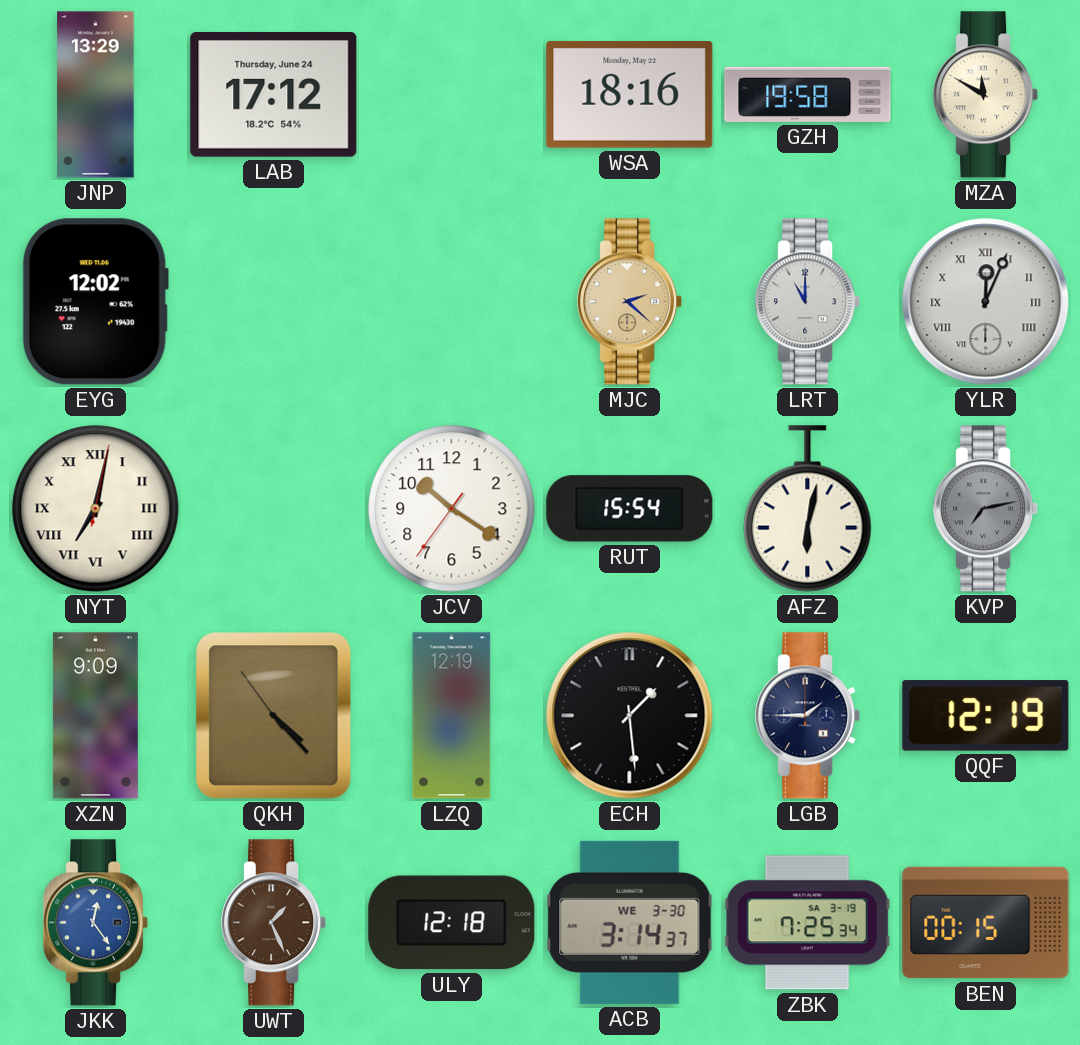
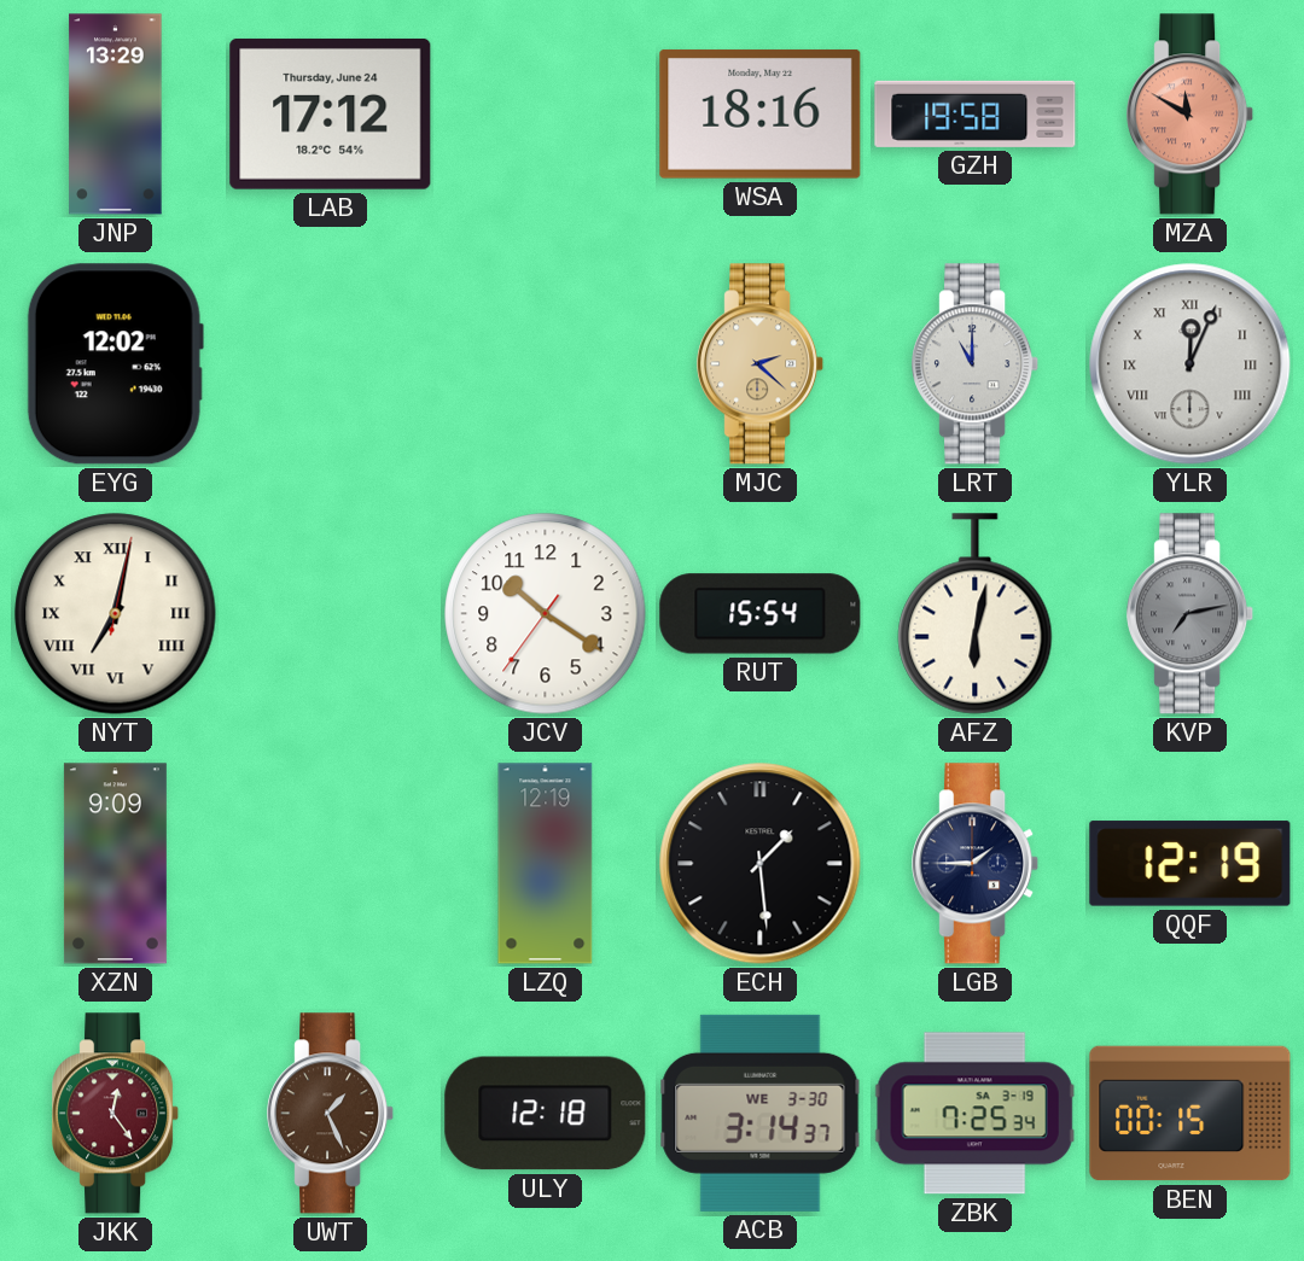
MZA dial: cream -> salmon
QKH: 4:22 -> none
JKK dial: blue -> burgundy
